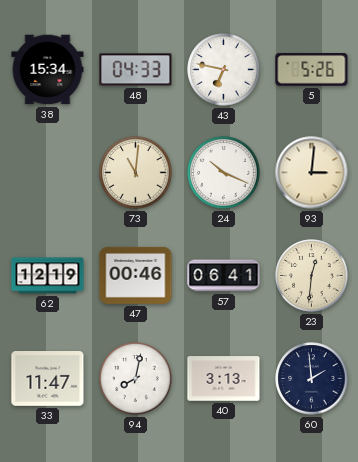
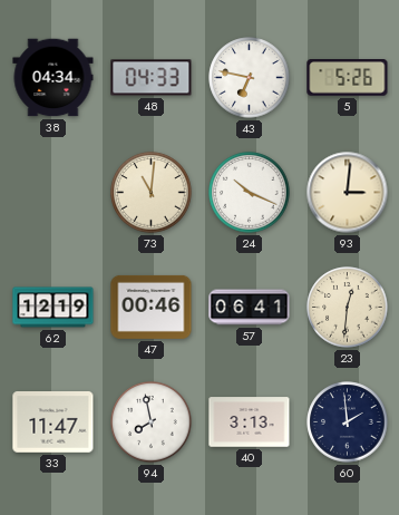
38: 15:34 -> 04:34
94: 8:02 -> 7:58
